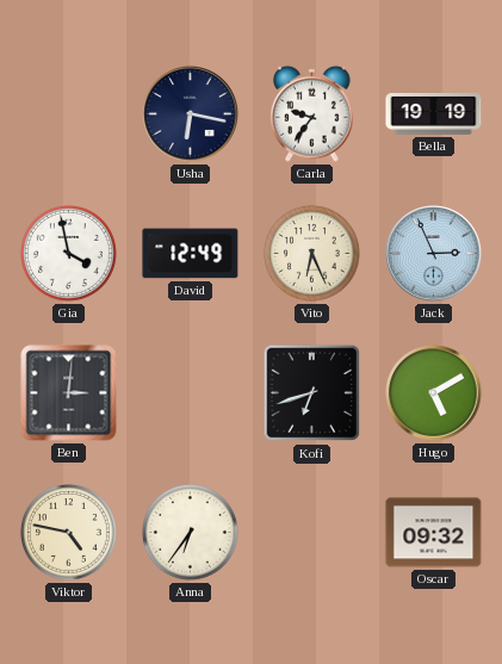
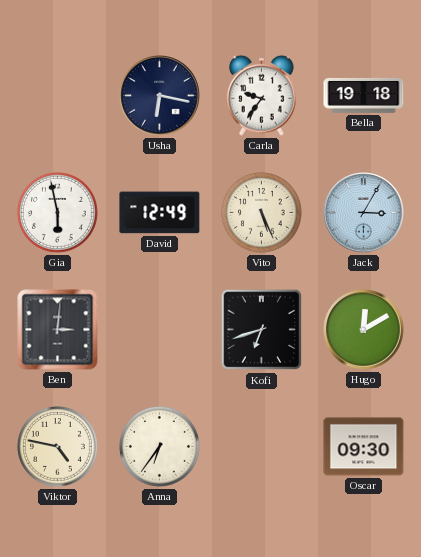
Bella: 19:19 -> 19:18
Gia: 3:58 -> 5:58
Vito: 6:26 -> 5:26
Jack: 2:56 -> 3:05
Hugo: 5:10 -> 12:10
Oscar: 09:32 -> 09:30
